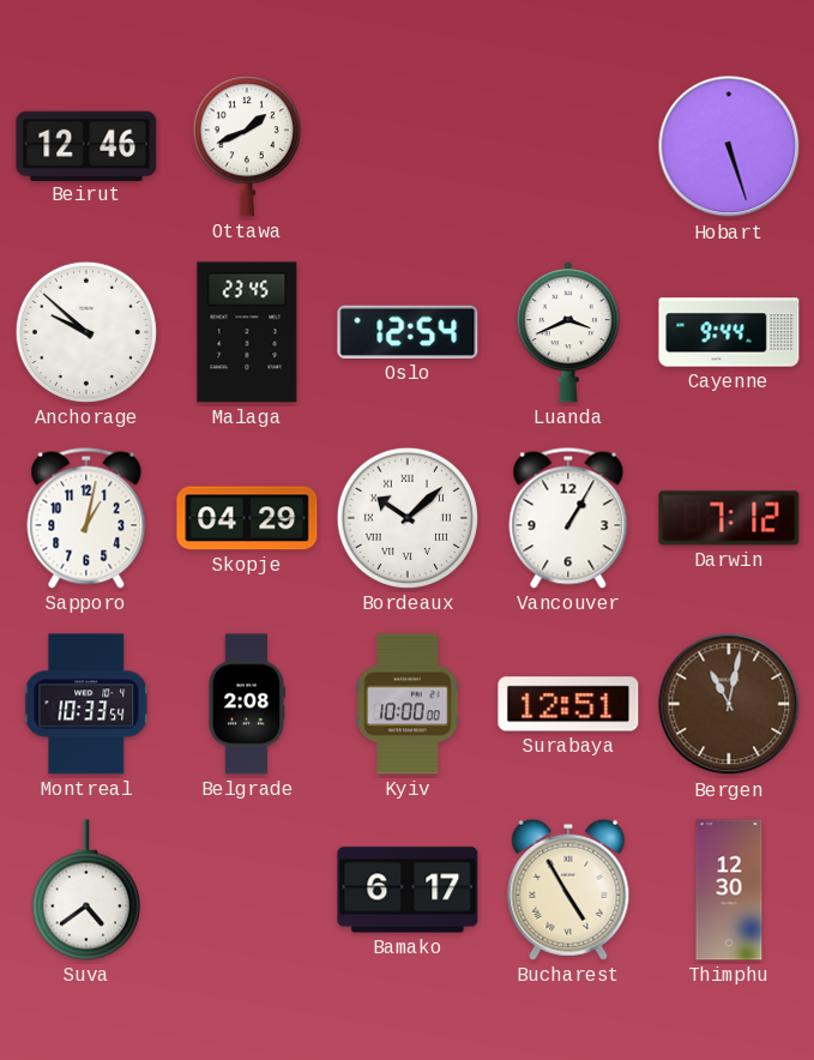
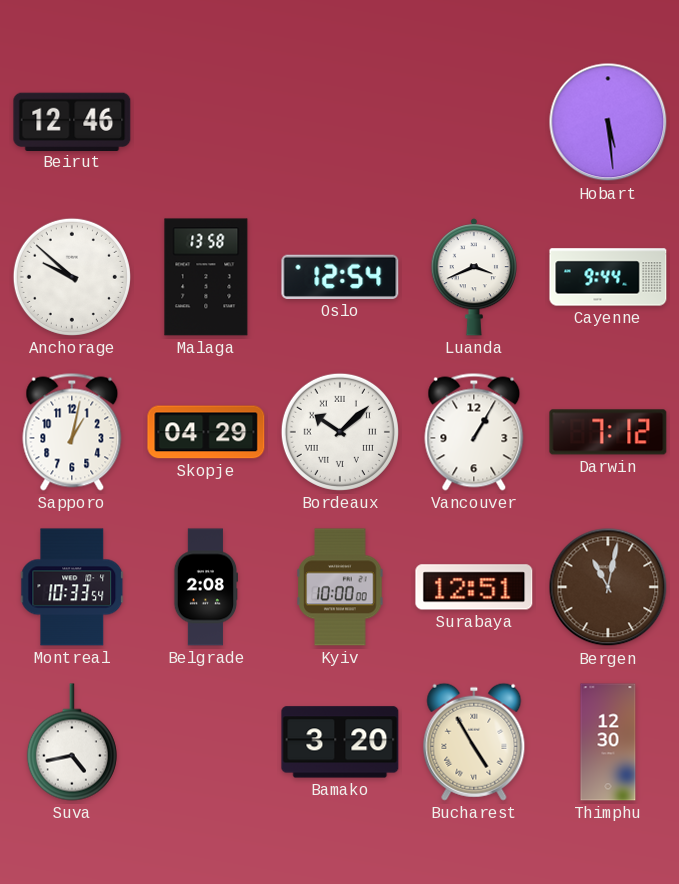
Ottawa: 1:41 -> none
Hobart: 5:27 -> 5:29
Malaga: 23:45 -> 13:58
Suva: 4:39 -> 4:43
Bamako: 6:17 -> 3:20
